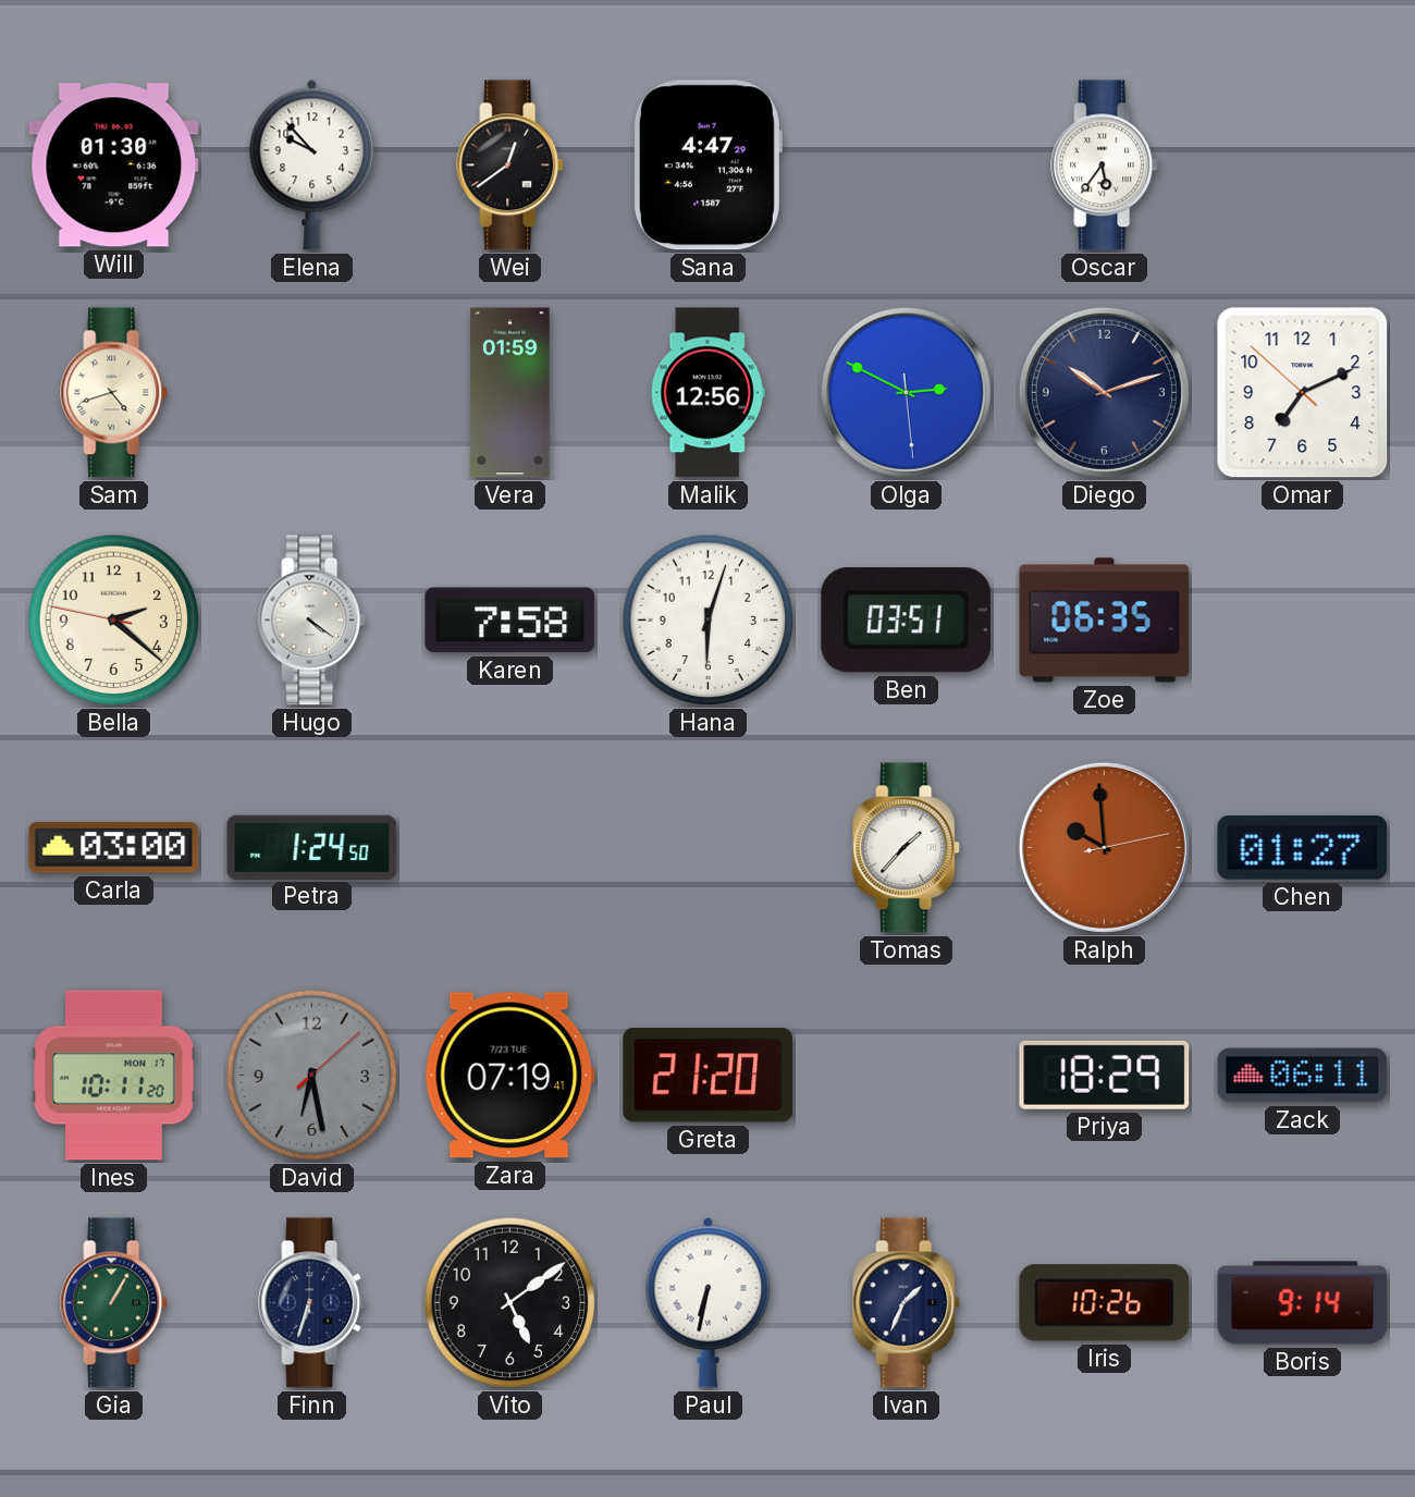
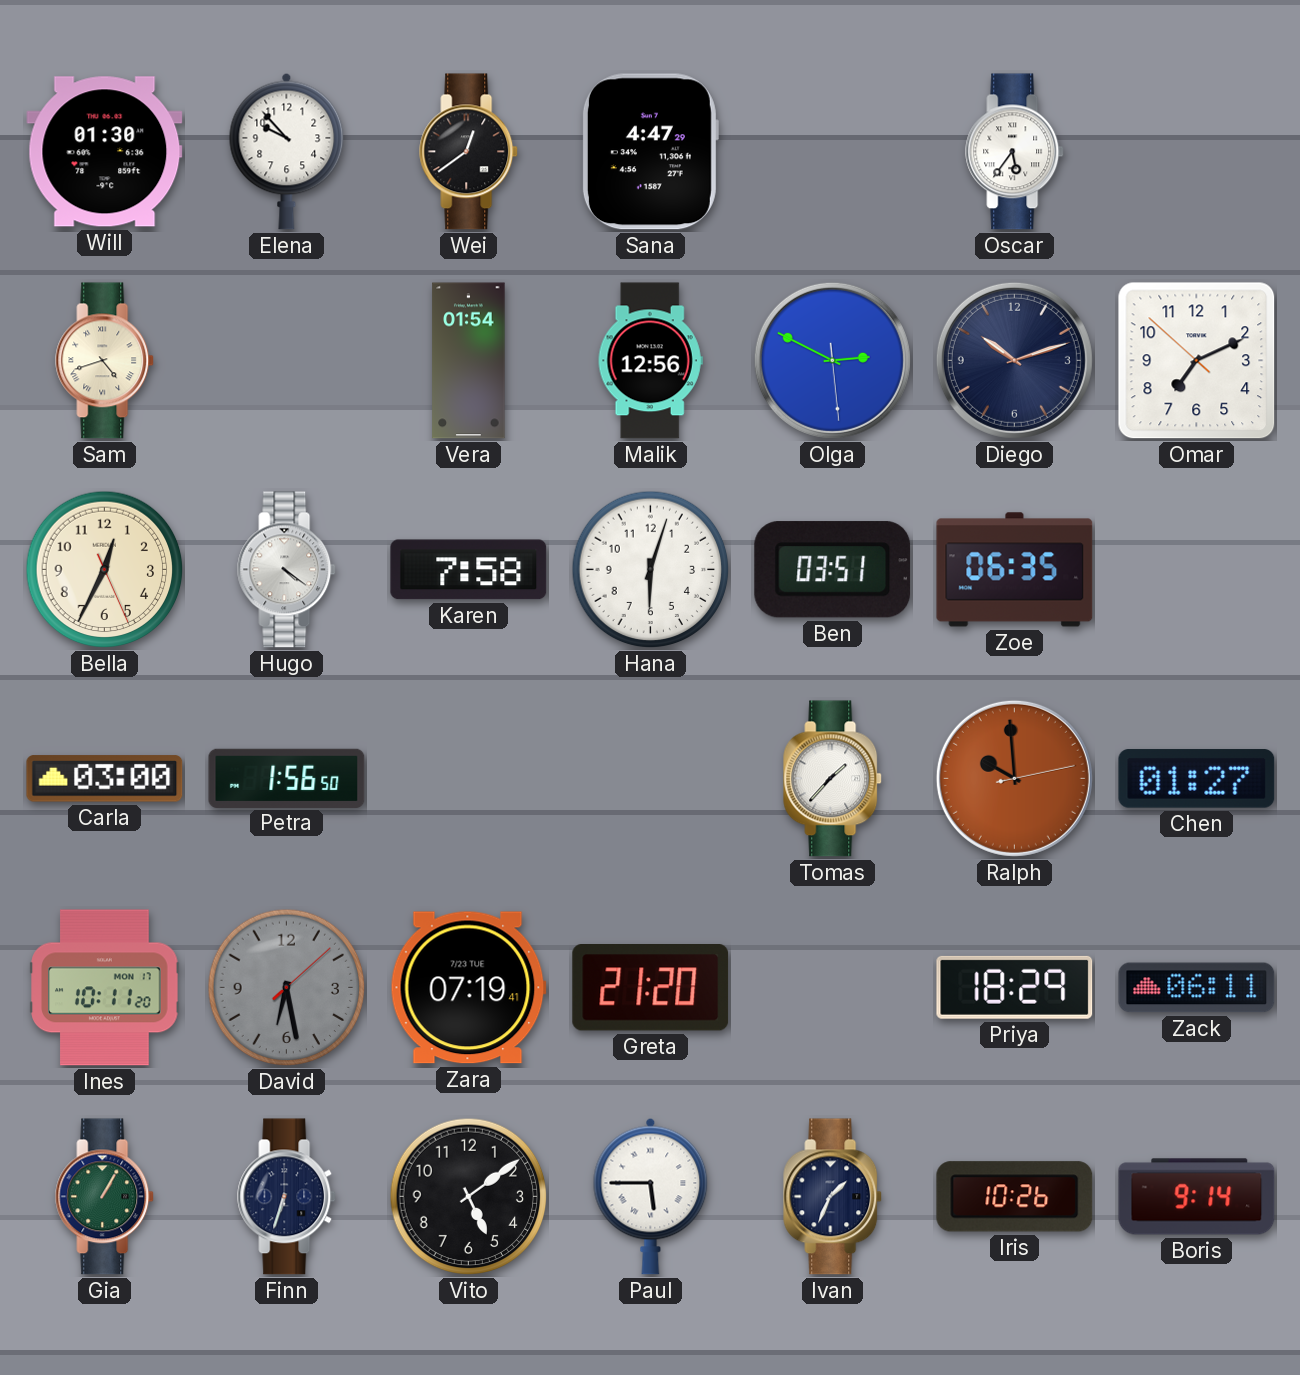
Vera: 01:59 -> 01:54
Bella: 2:21 -> 12:34
Petra: 1:24 -> 1:56
Paul: 6:32 -> 5:45
